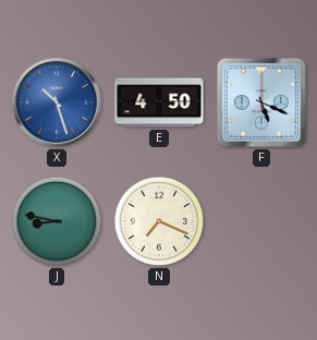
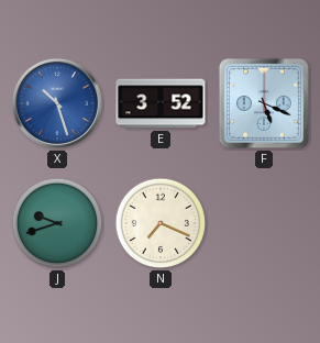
E: 4:50 -> 3:52
J: 8:47 -> 9:42
